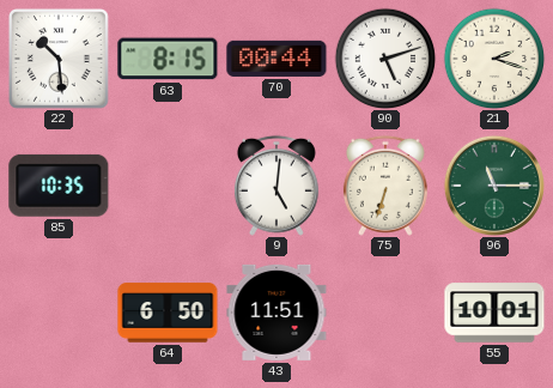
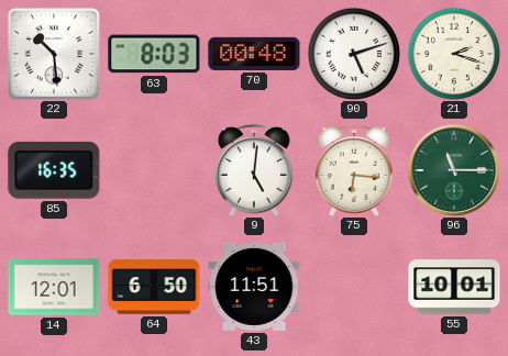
63: 8:15 -> 8:03
70: 00:44 -> 00:48
85: 10:35 -> 16:35
75: 6:33 -> 6:16
14: none -> 12:01
